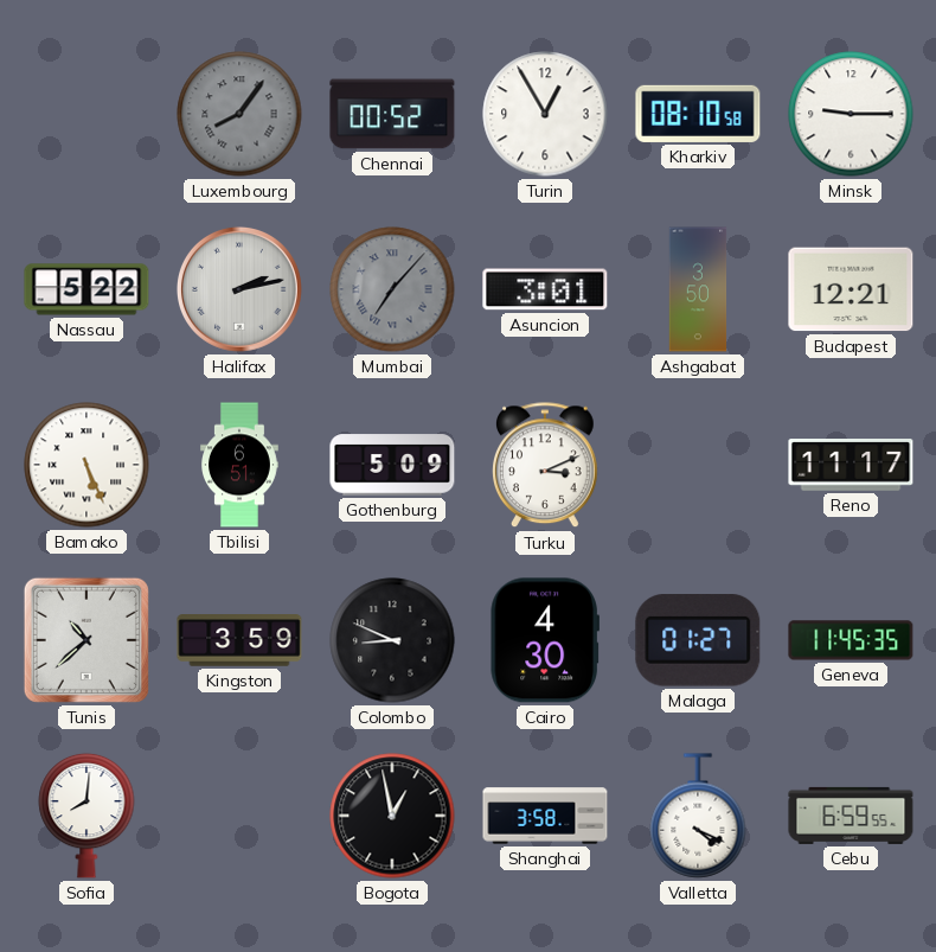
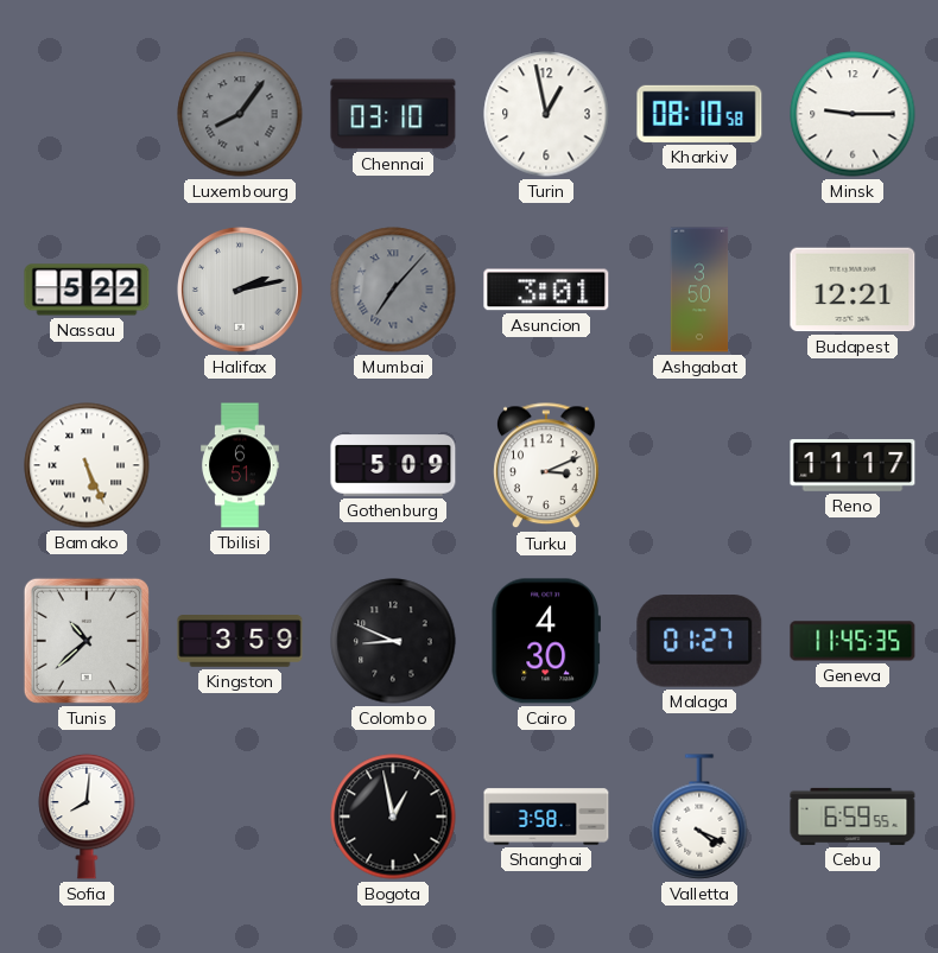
Chennai: 00:52 -> 03:10
Turin: 12:55 -> 12:58
